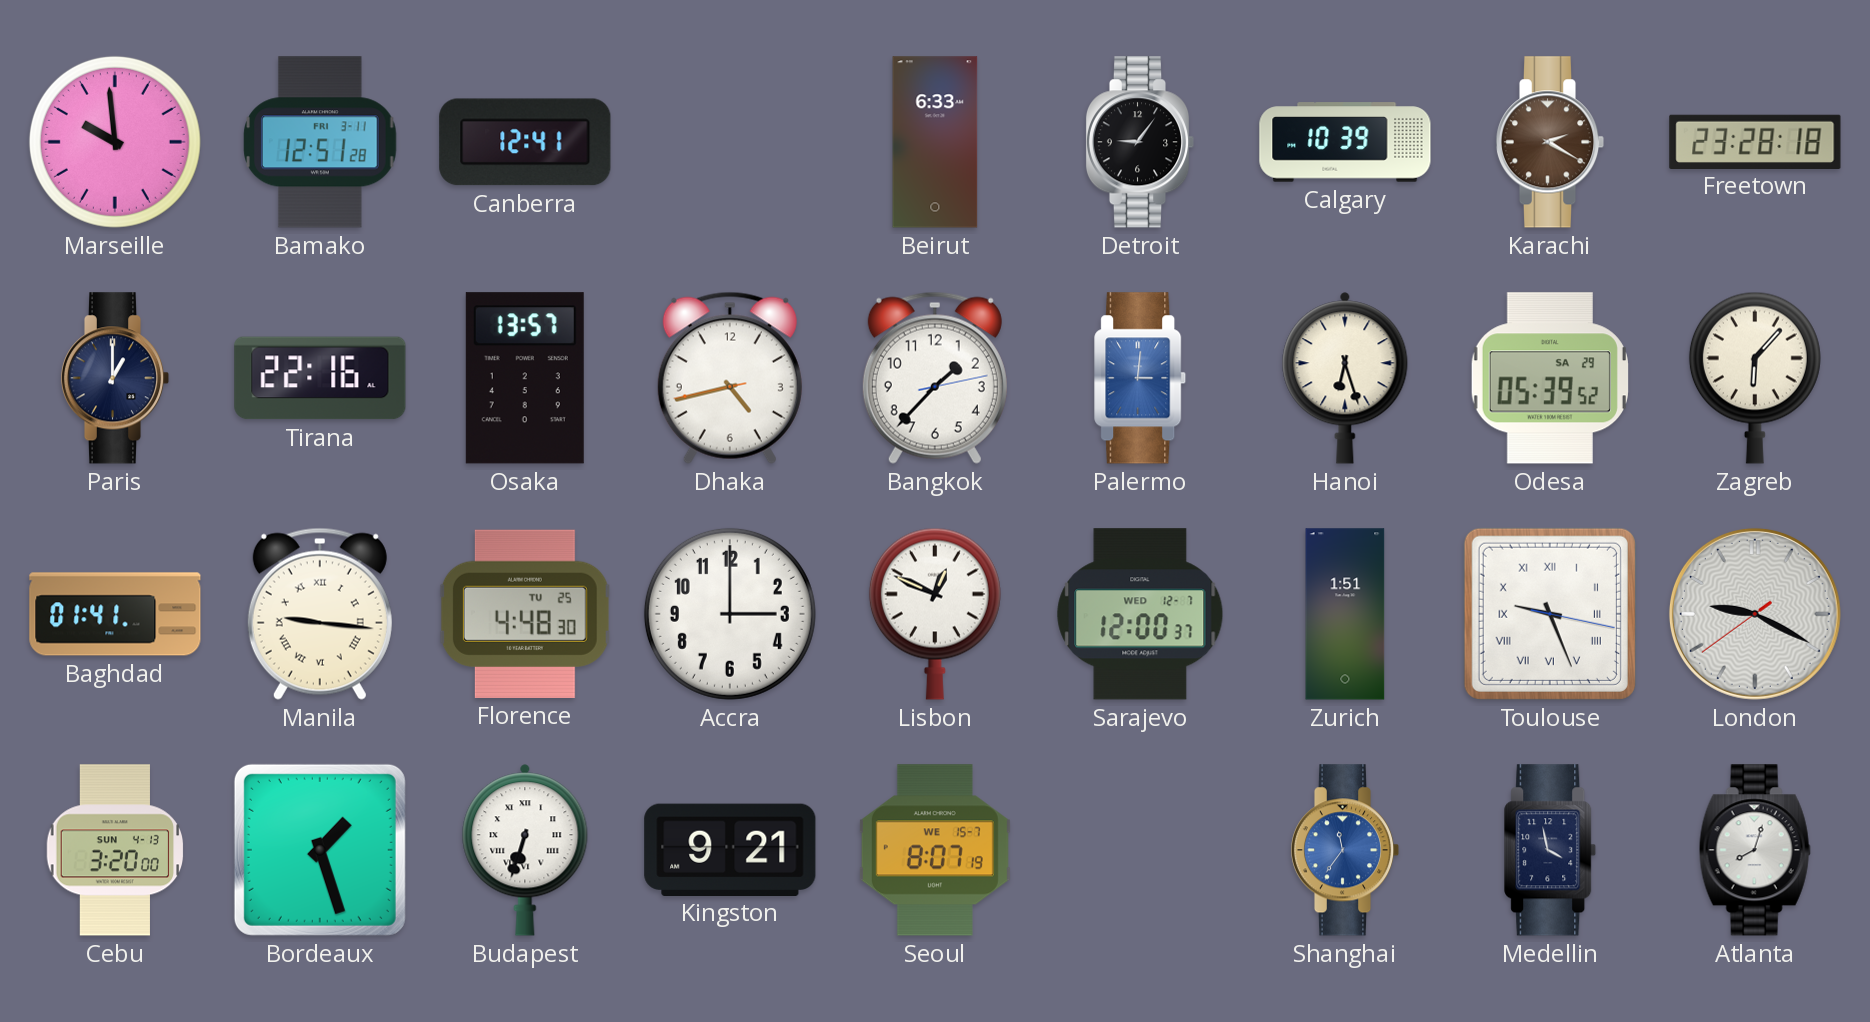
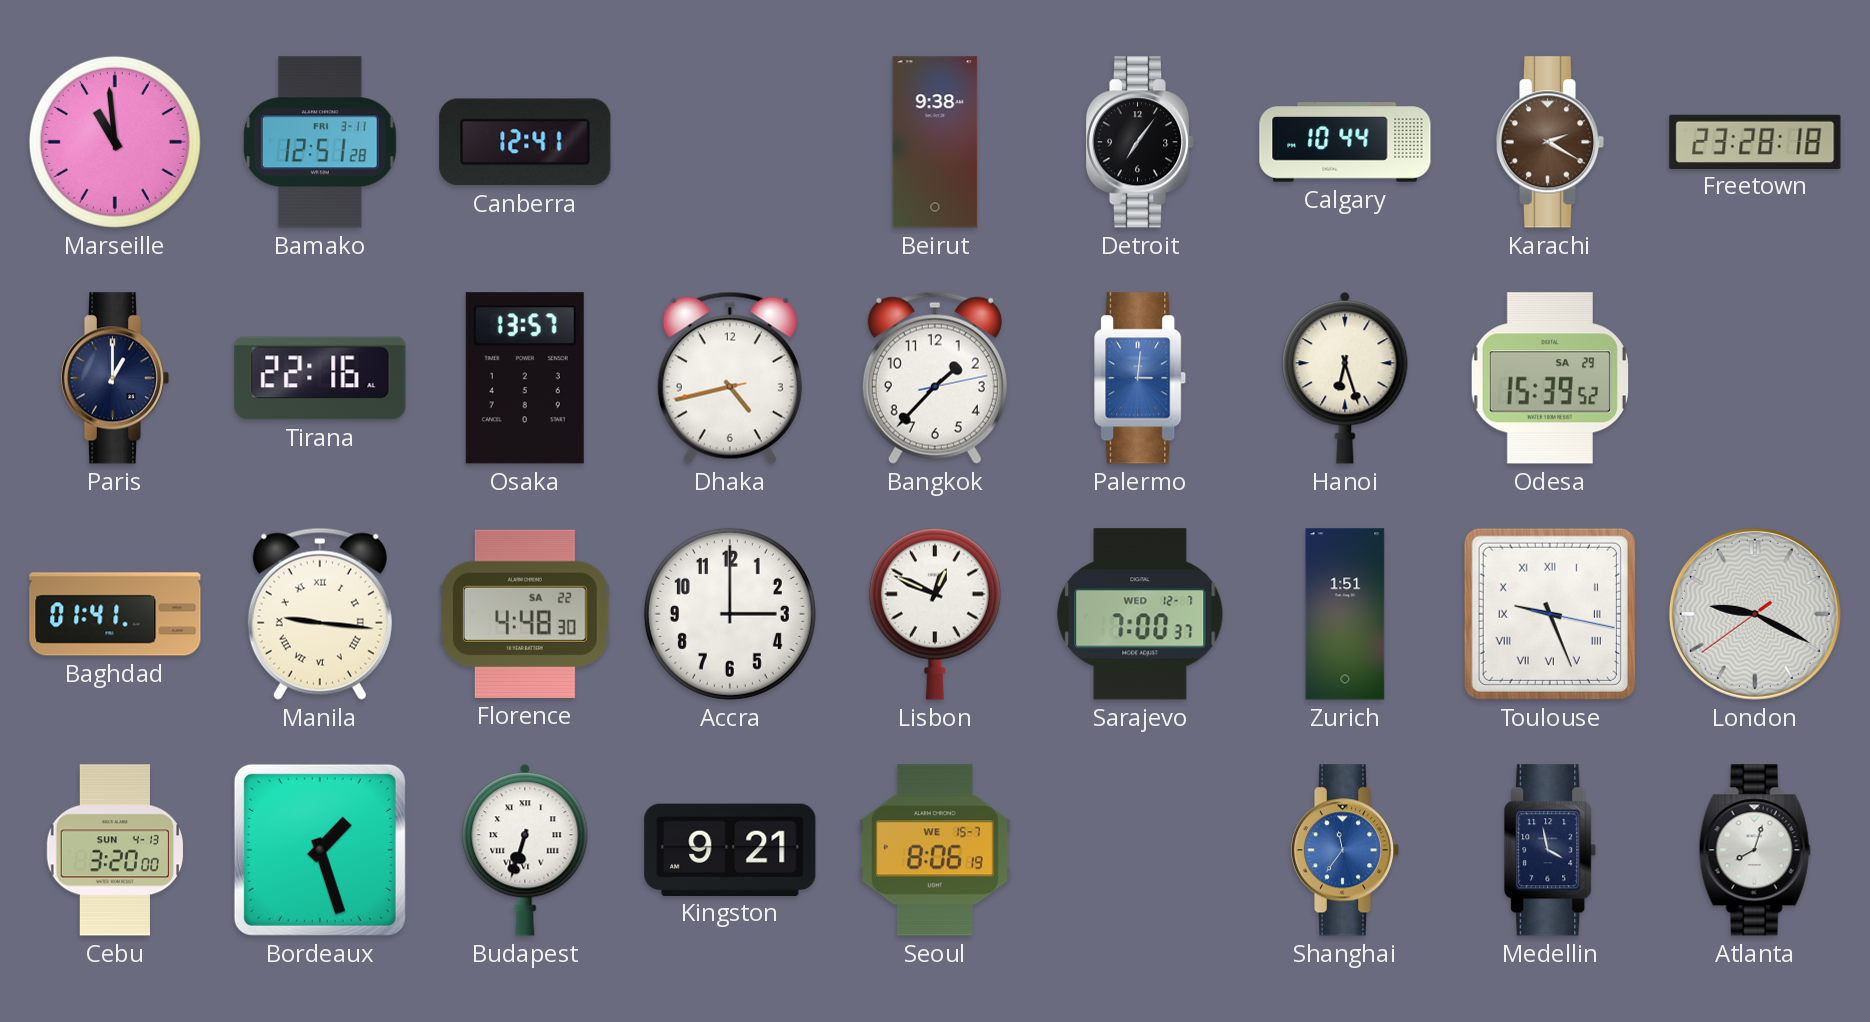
Marseille: 9:59 -> 10:59
Beirut: 6:33 -> 9:38
Detroit: 9:06 -> 7:06
Calgary: 10:39 -> 10:44
Odesa: 05:39 -> 15:39
Zagreb: 6:07 -> none
Florence date: TU 25 -> SA 22
Sarajevo: 12:00 -> 7:00
Seoul: 8:07 -> 8:06
